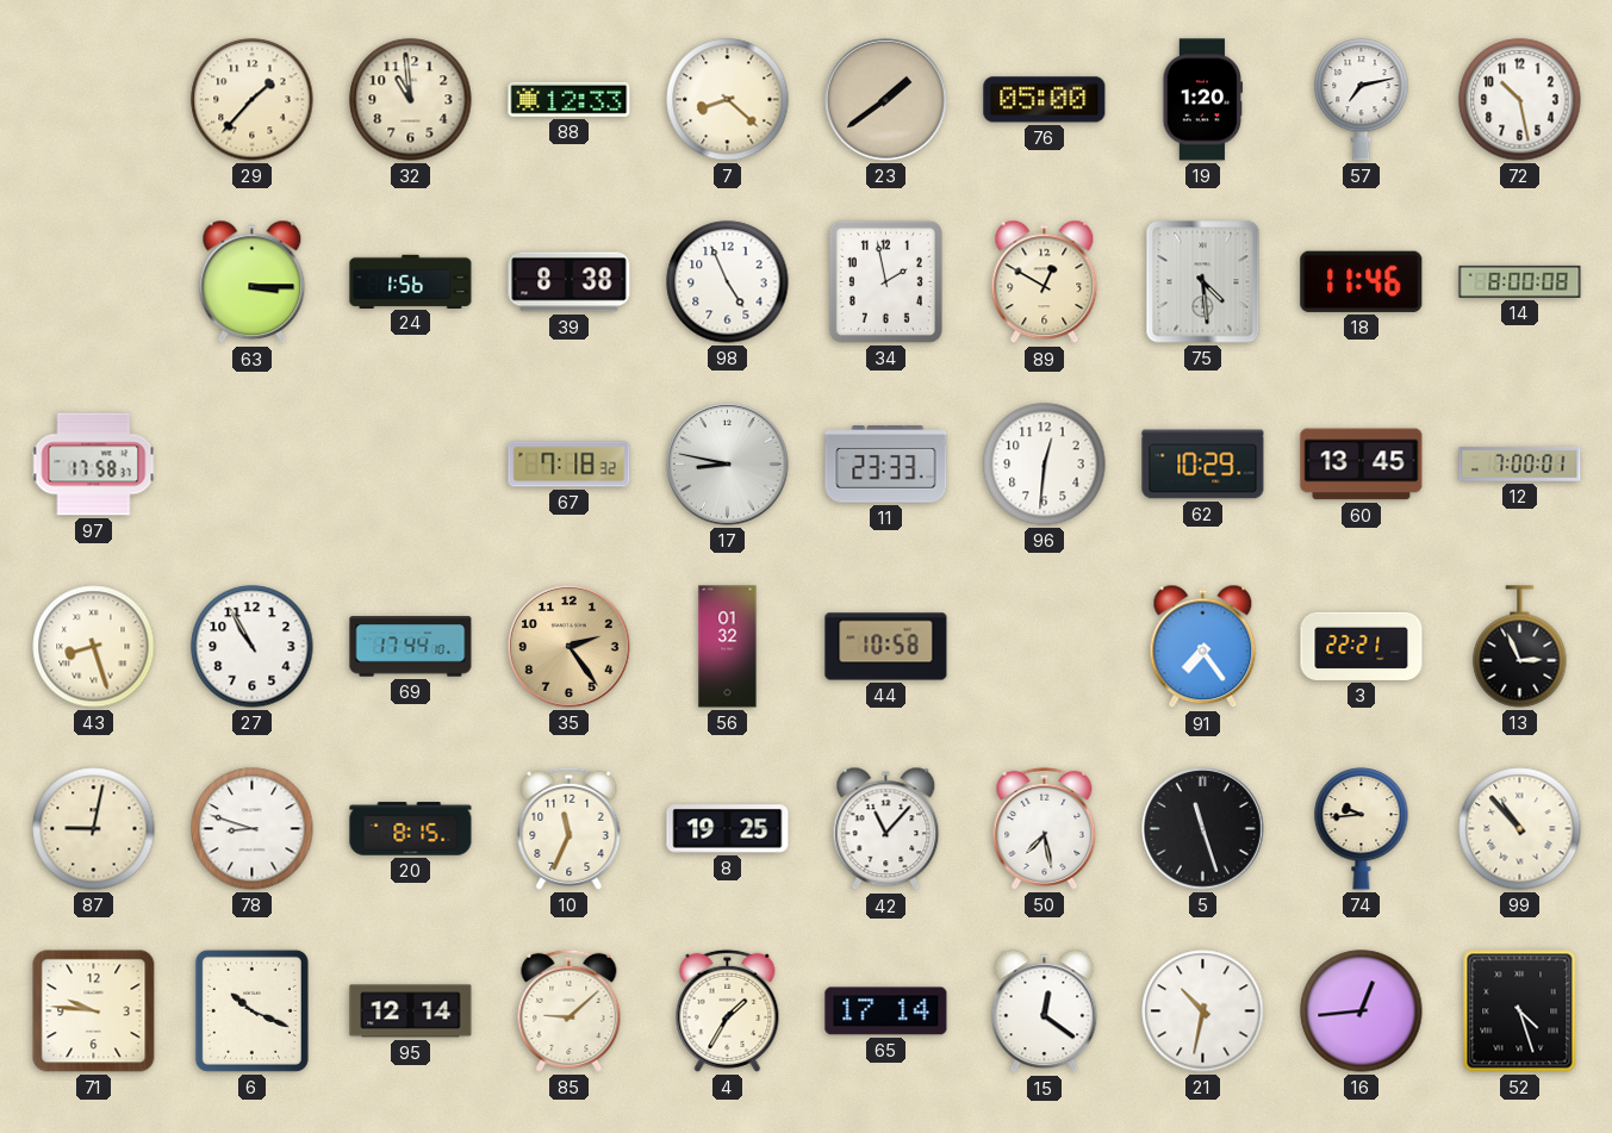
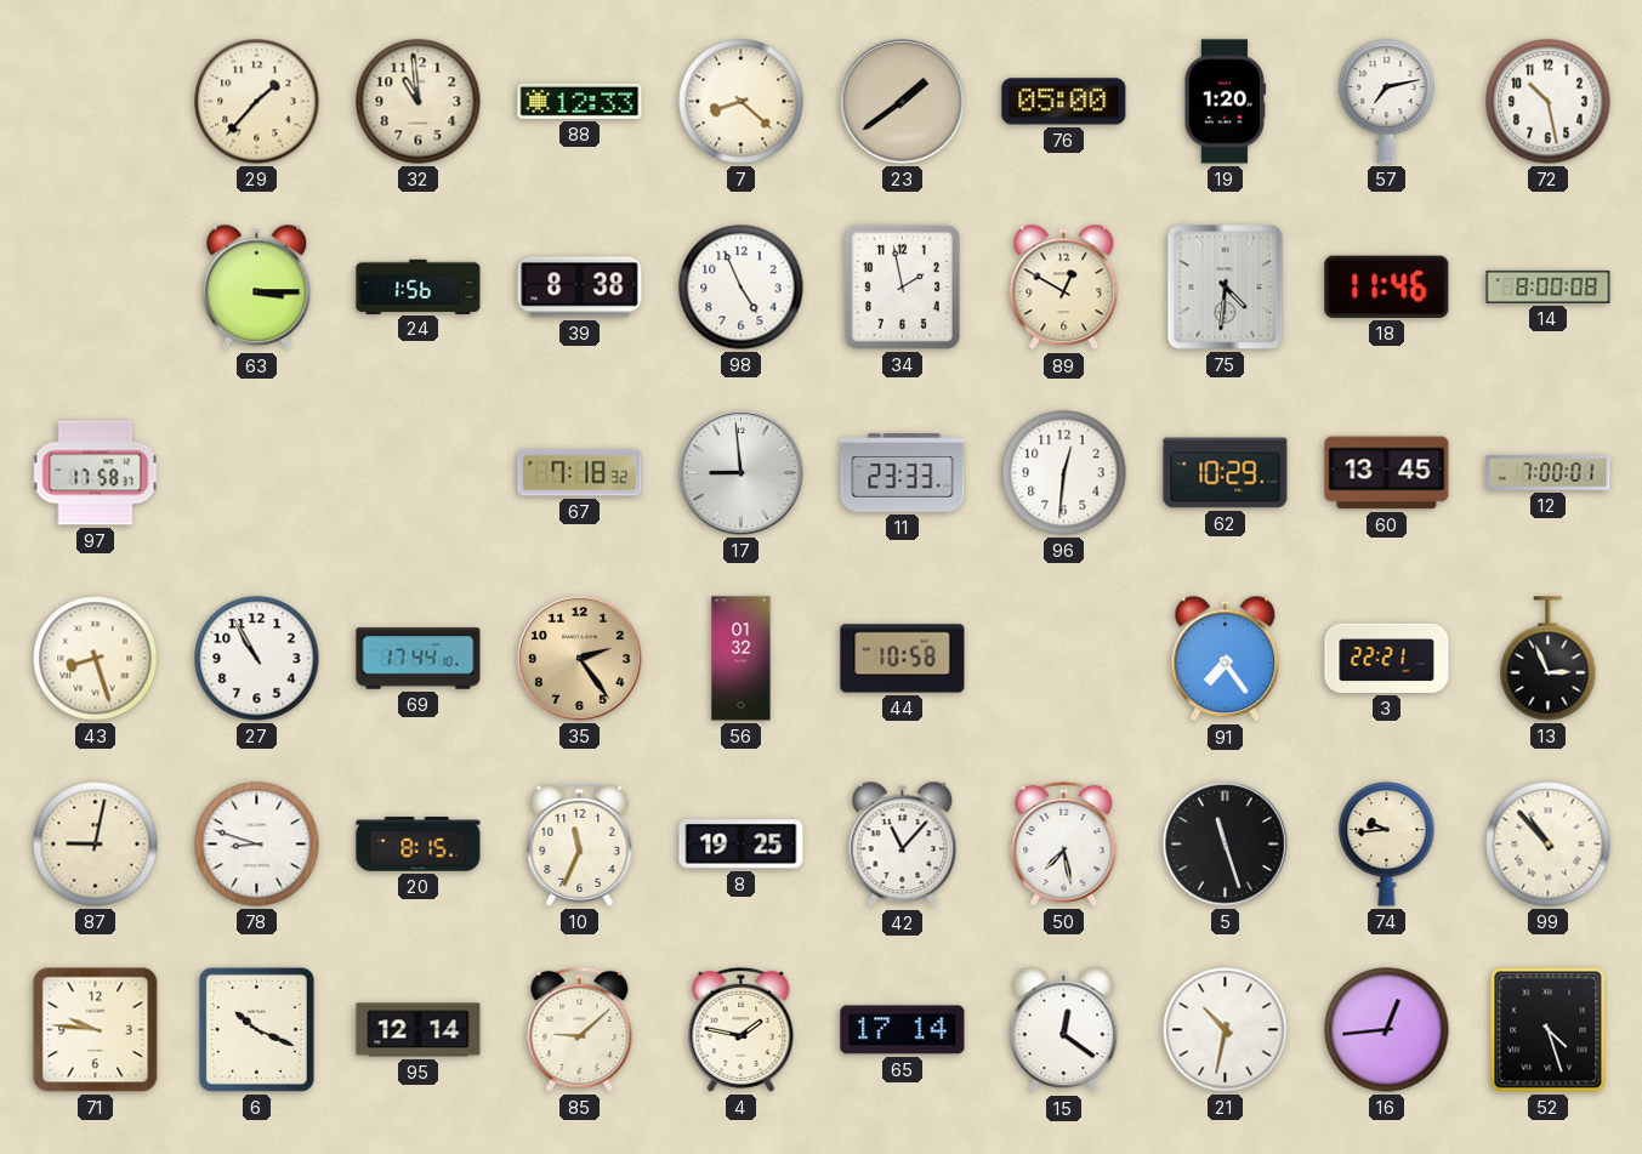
75: 4:29 -> 4:31
17: 8:47 -> 8:59
4: 1:35 -> 1:47
